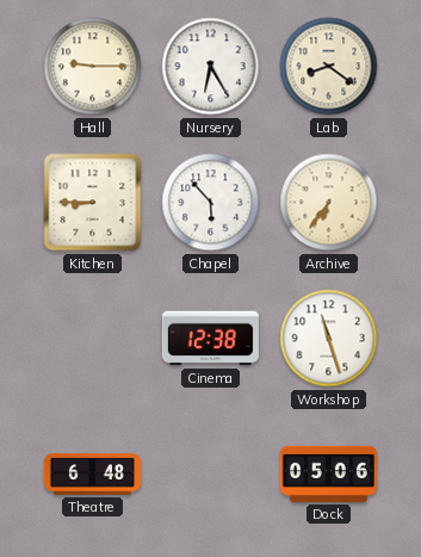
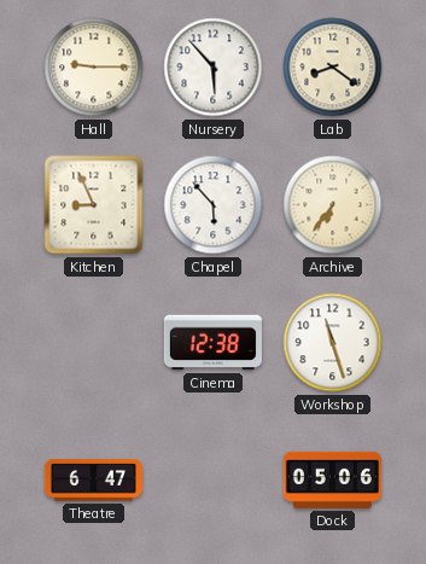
Nursery: 6:25 -> 5:53
Kitchen: 8:45 -> 8:56
Theatre: 6:48 -> 6:47
